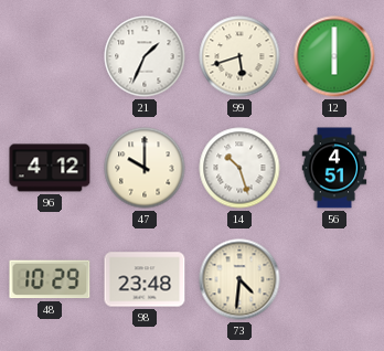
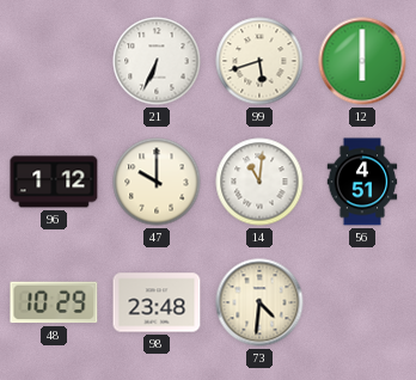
21: 1:34 -> 6:34
96: 4:12 -> 1:12
14: 10:27 -> 11:01
